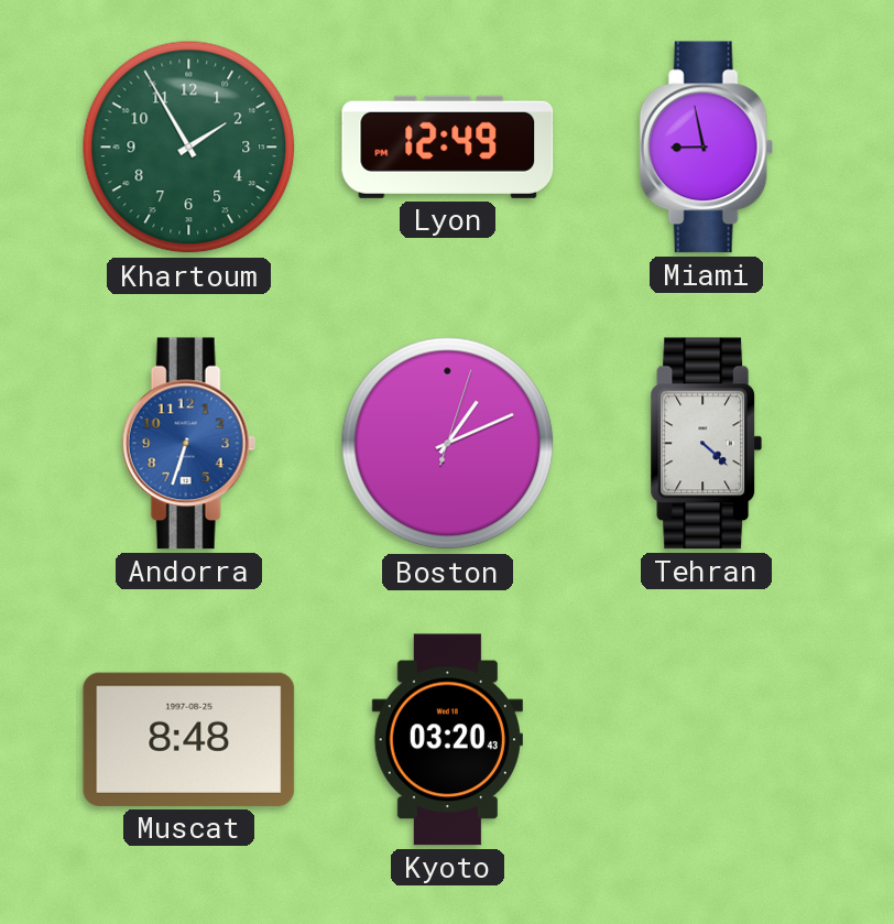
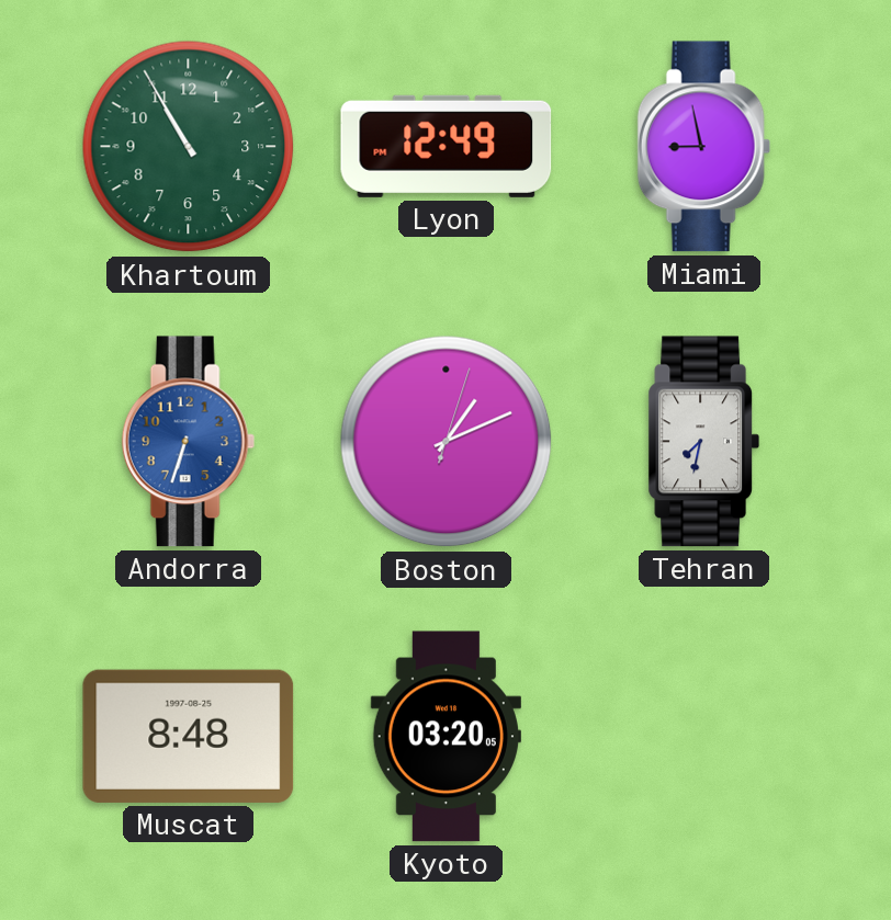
Khartoum: 1:55 -> 10:55
Tehran: 4:22 -> 7:32
Kyoto: 03:20:43 -> 03:20:05
